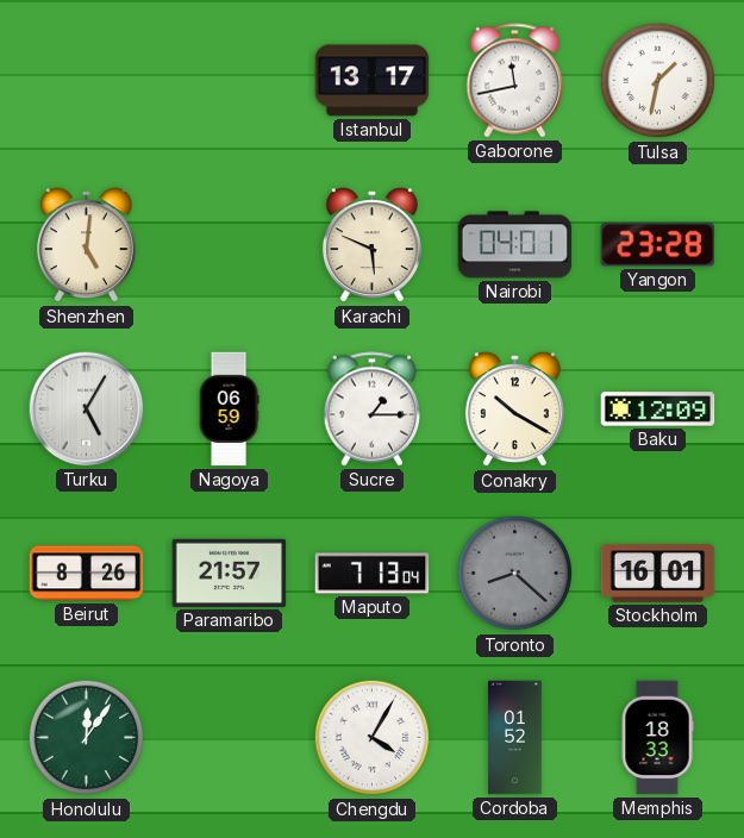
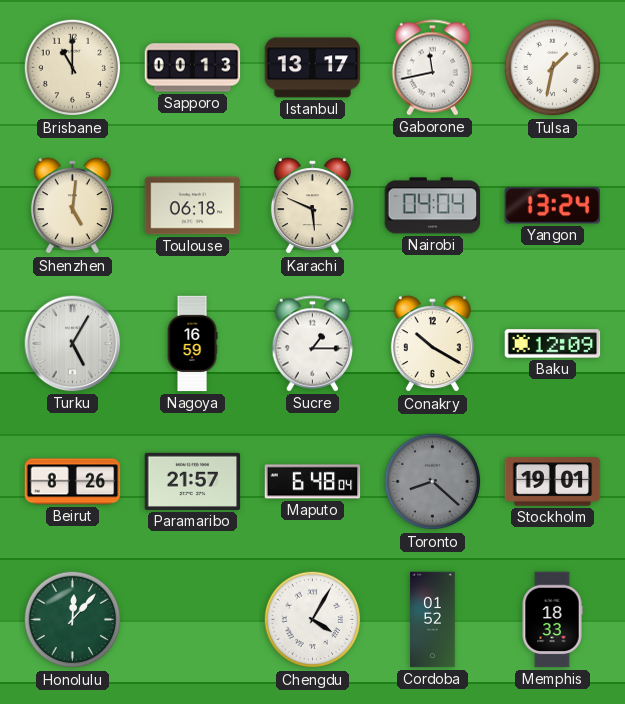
Brisbane: none -> 11:00
Sapporo: none -> 00:13
Toulouse: none -> 06:18
Nairobi: 04:01 -> 04:04
Yangon: 23:28 -> 13:24
Nagoya: 06:59 -> 16:59
Maputo: 7:13 -> 6:48
Stockholm: 16:01 -> 19:01
Honolulu: 12:06 -> 12:07
